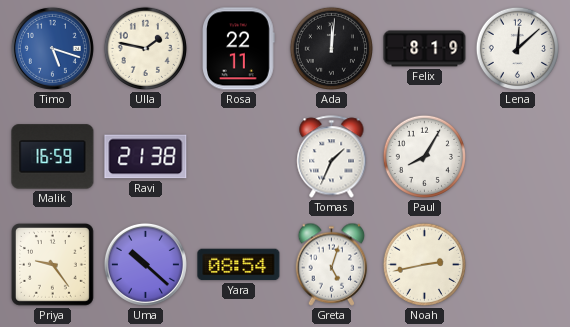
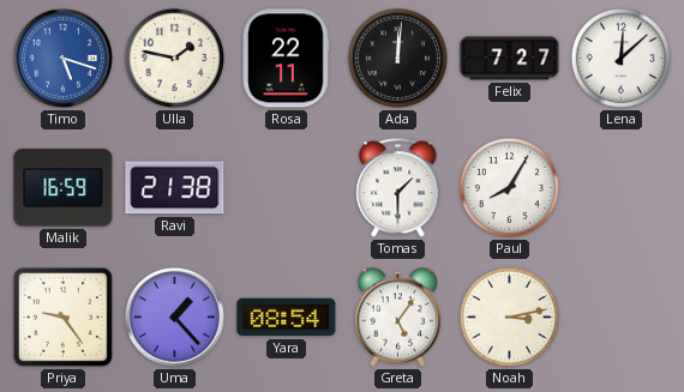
Felix: 8:19 -> 7:27
Tomas: 1:34 -> 1:30
Uma: 10:22 -> 1:23
Greta: 5:03 -> 5:06
Noah: 2:43 -> 3:13
